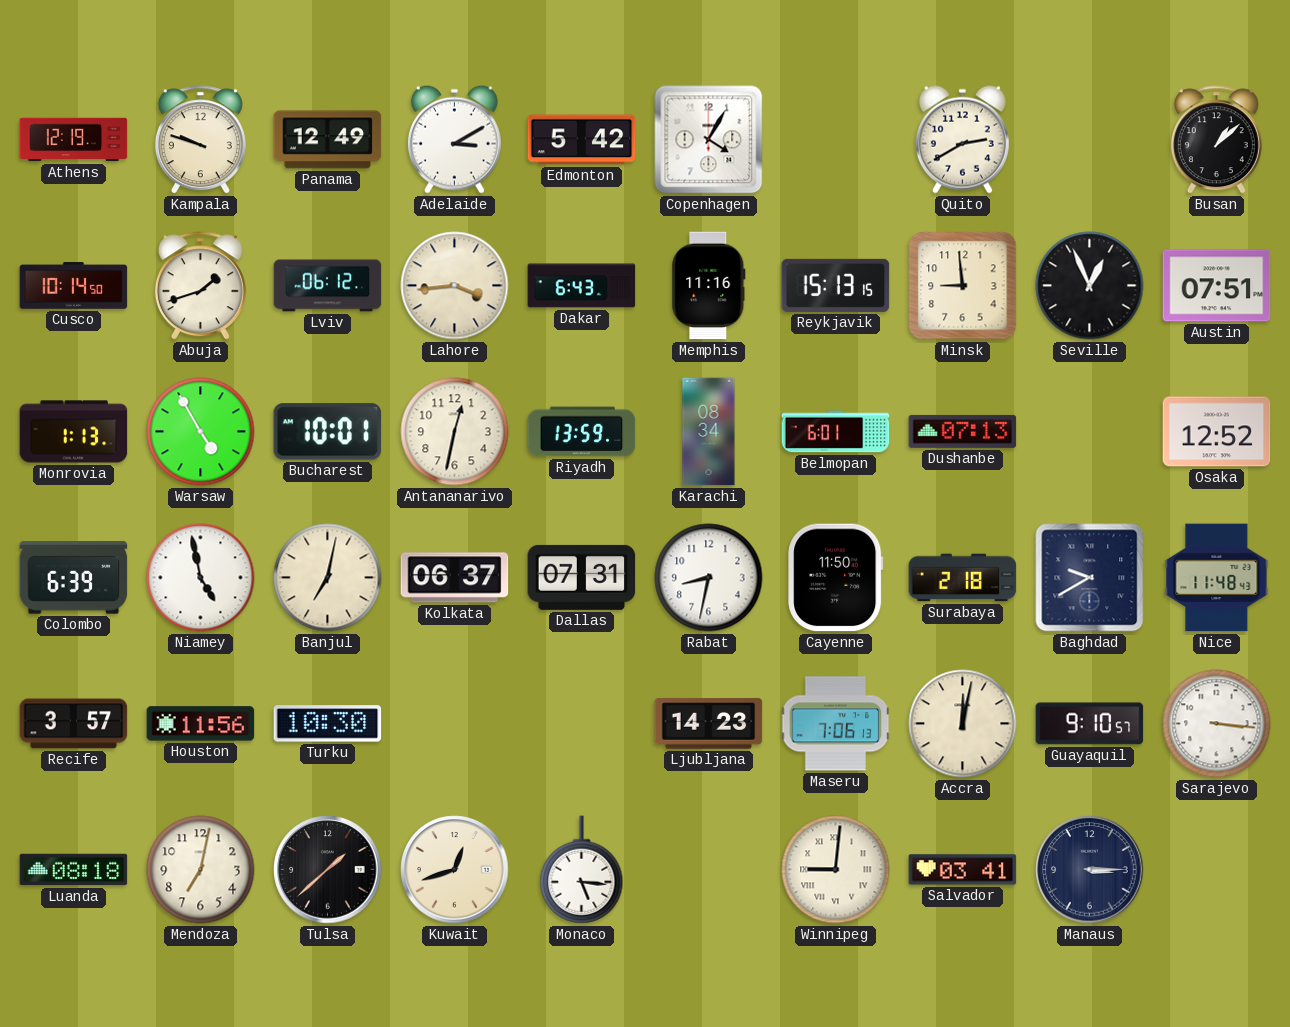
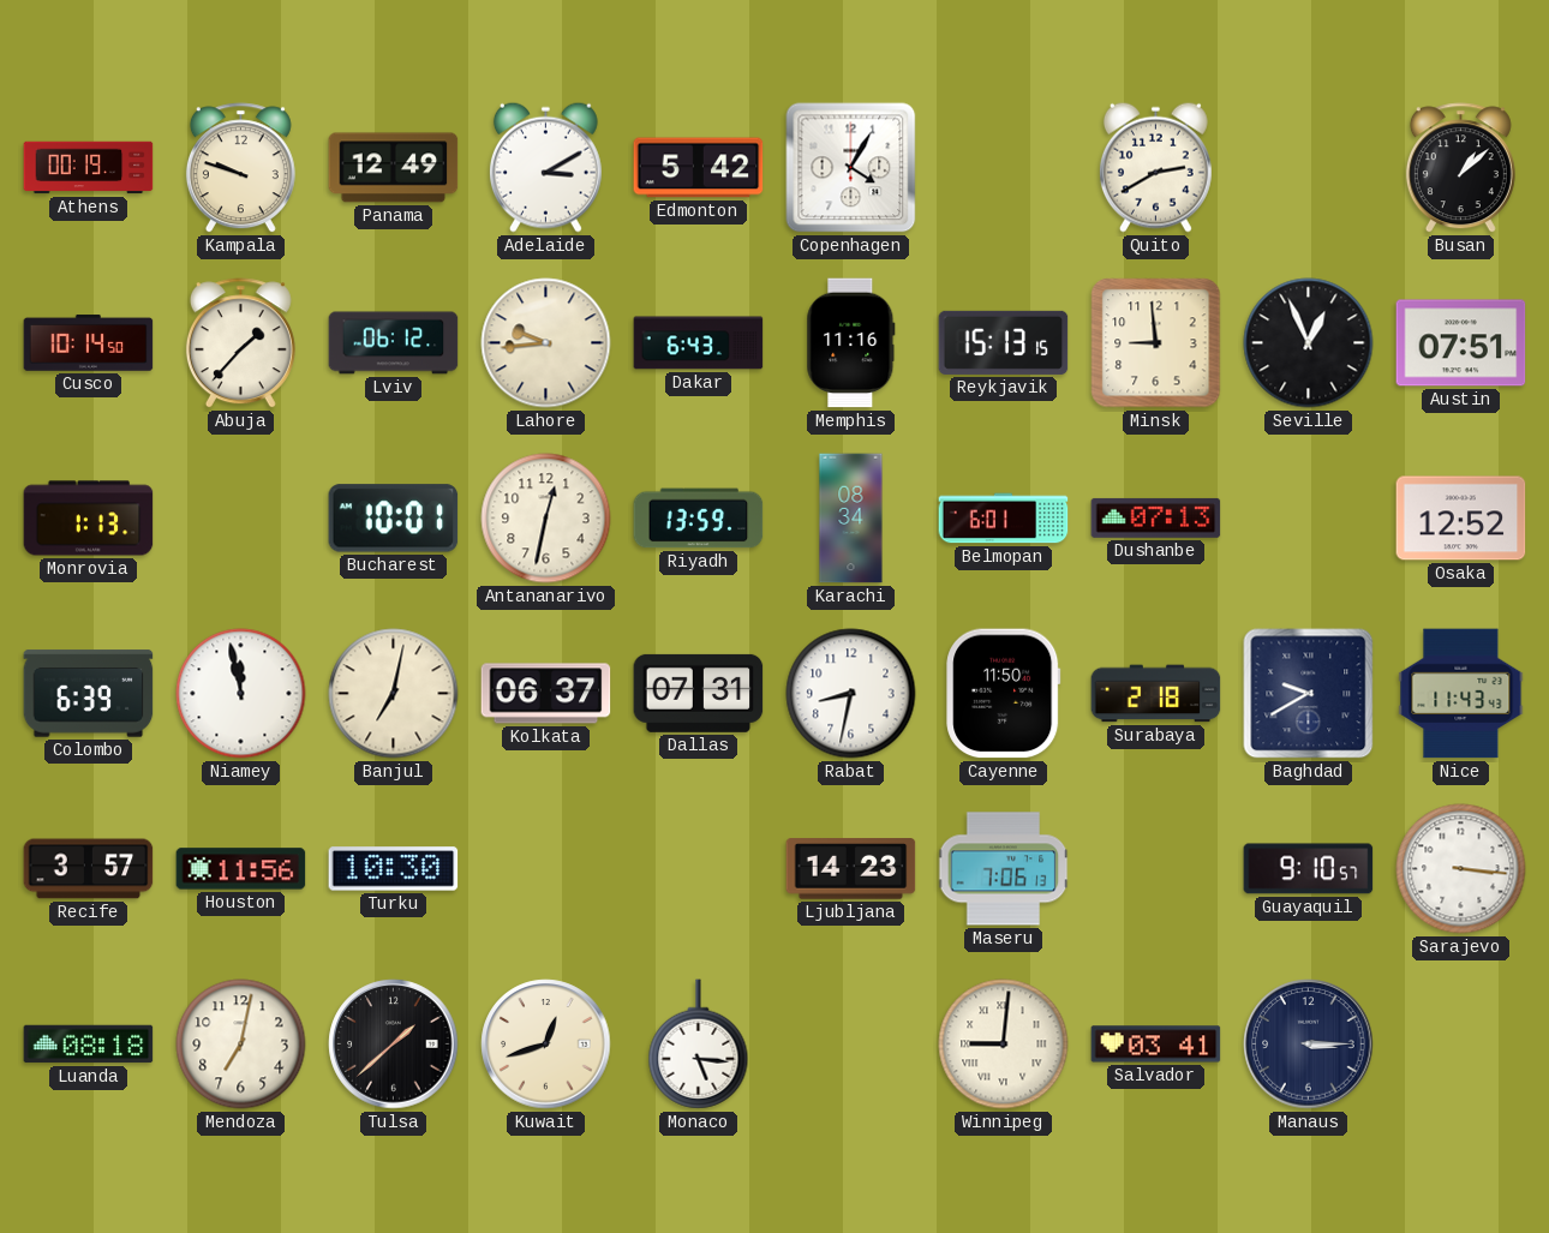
Athens: 12:19 -> 00:19
Abuja: 1:42 -> 1:37
Lahore: 3:44 -> 9:44
Warsaw: 4:55 -> none
Niamey: 4:58 -> 11:58
Nice: 11:48 -> 11:43
Accra: 12:02 -> none
